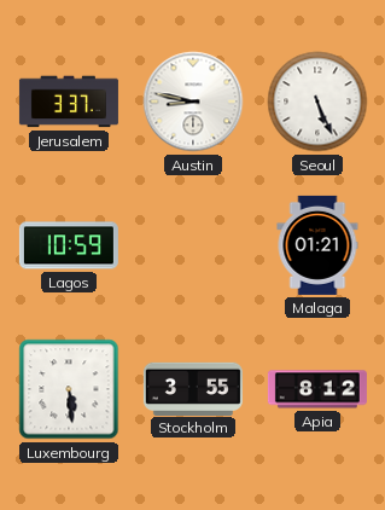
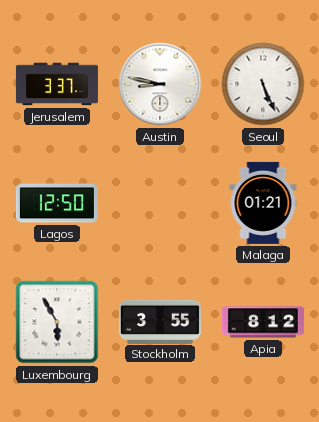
Lagos: 10:59 -> 12:50
Luxembourg: 5:29 -> 5:55
